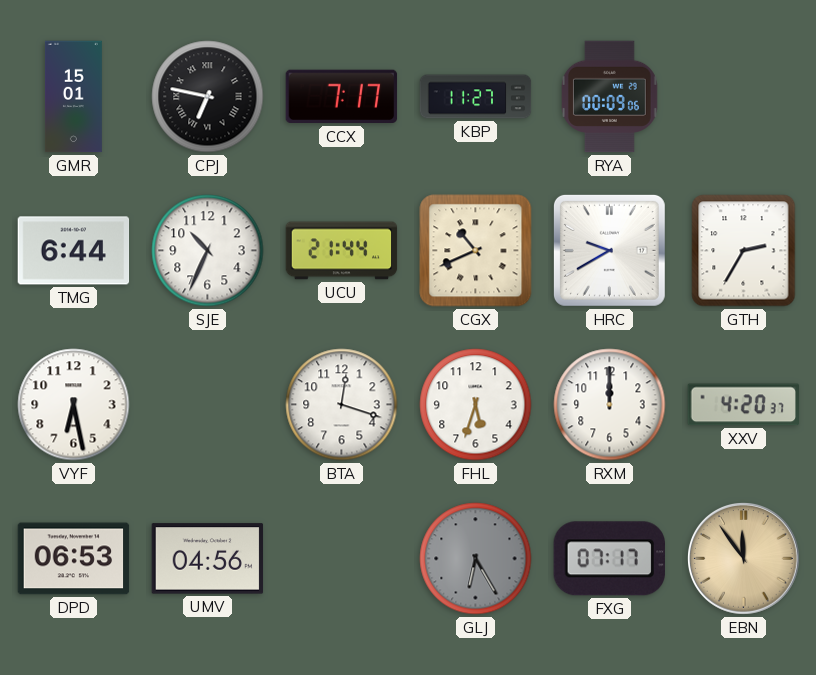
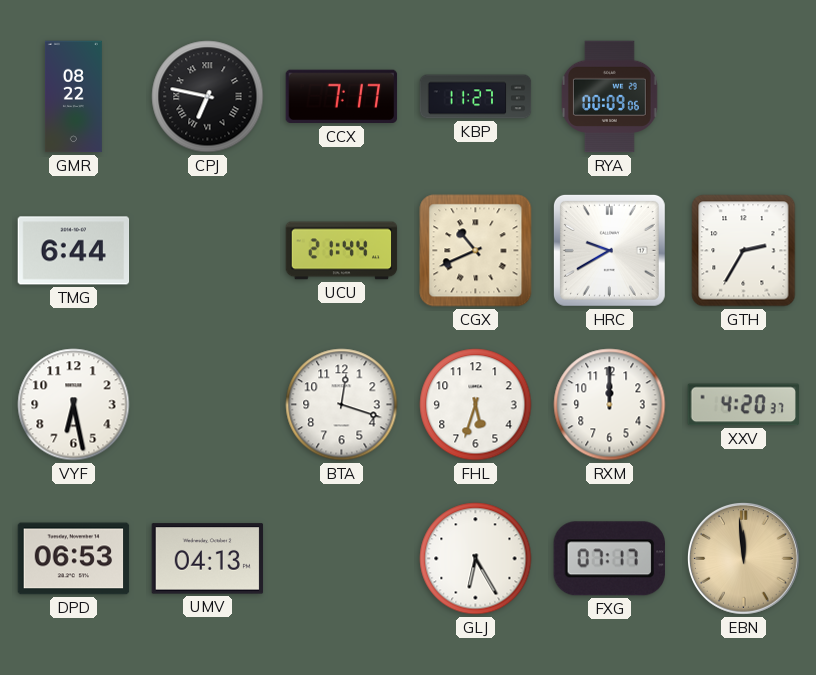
GMR: 15:01 -> 08:22
SJE: 10:34 -> none
UMV: 04:56 -> 04:13
GLJ dial: grey -> white
EBN: 11:54 -> 11:59
